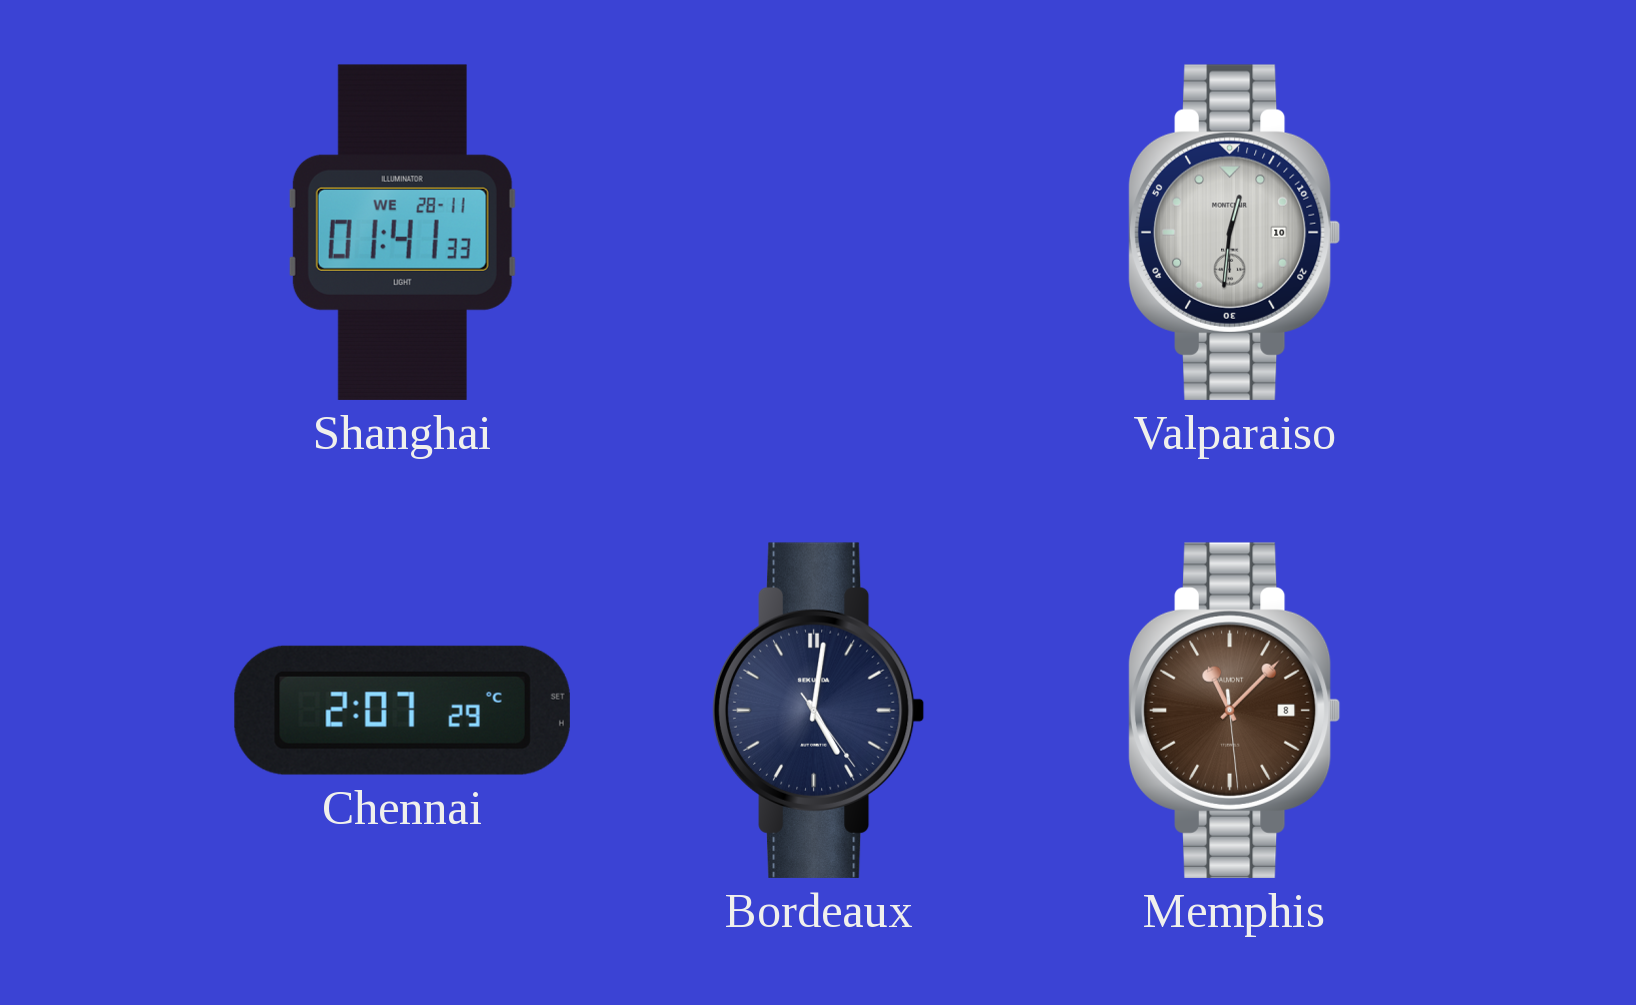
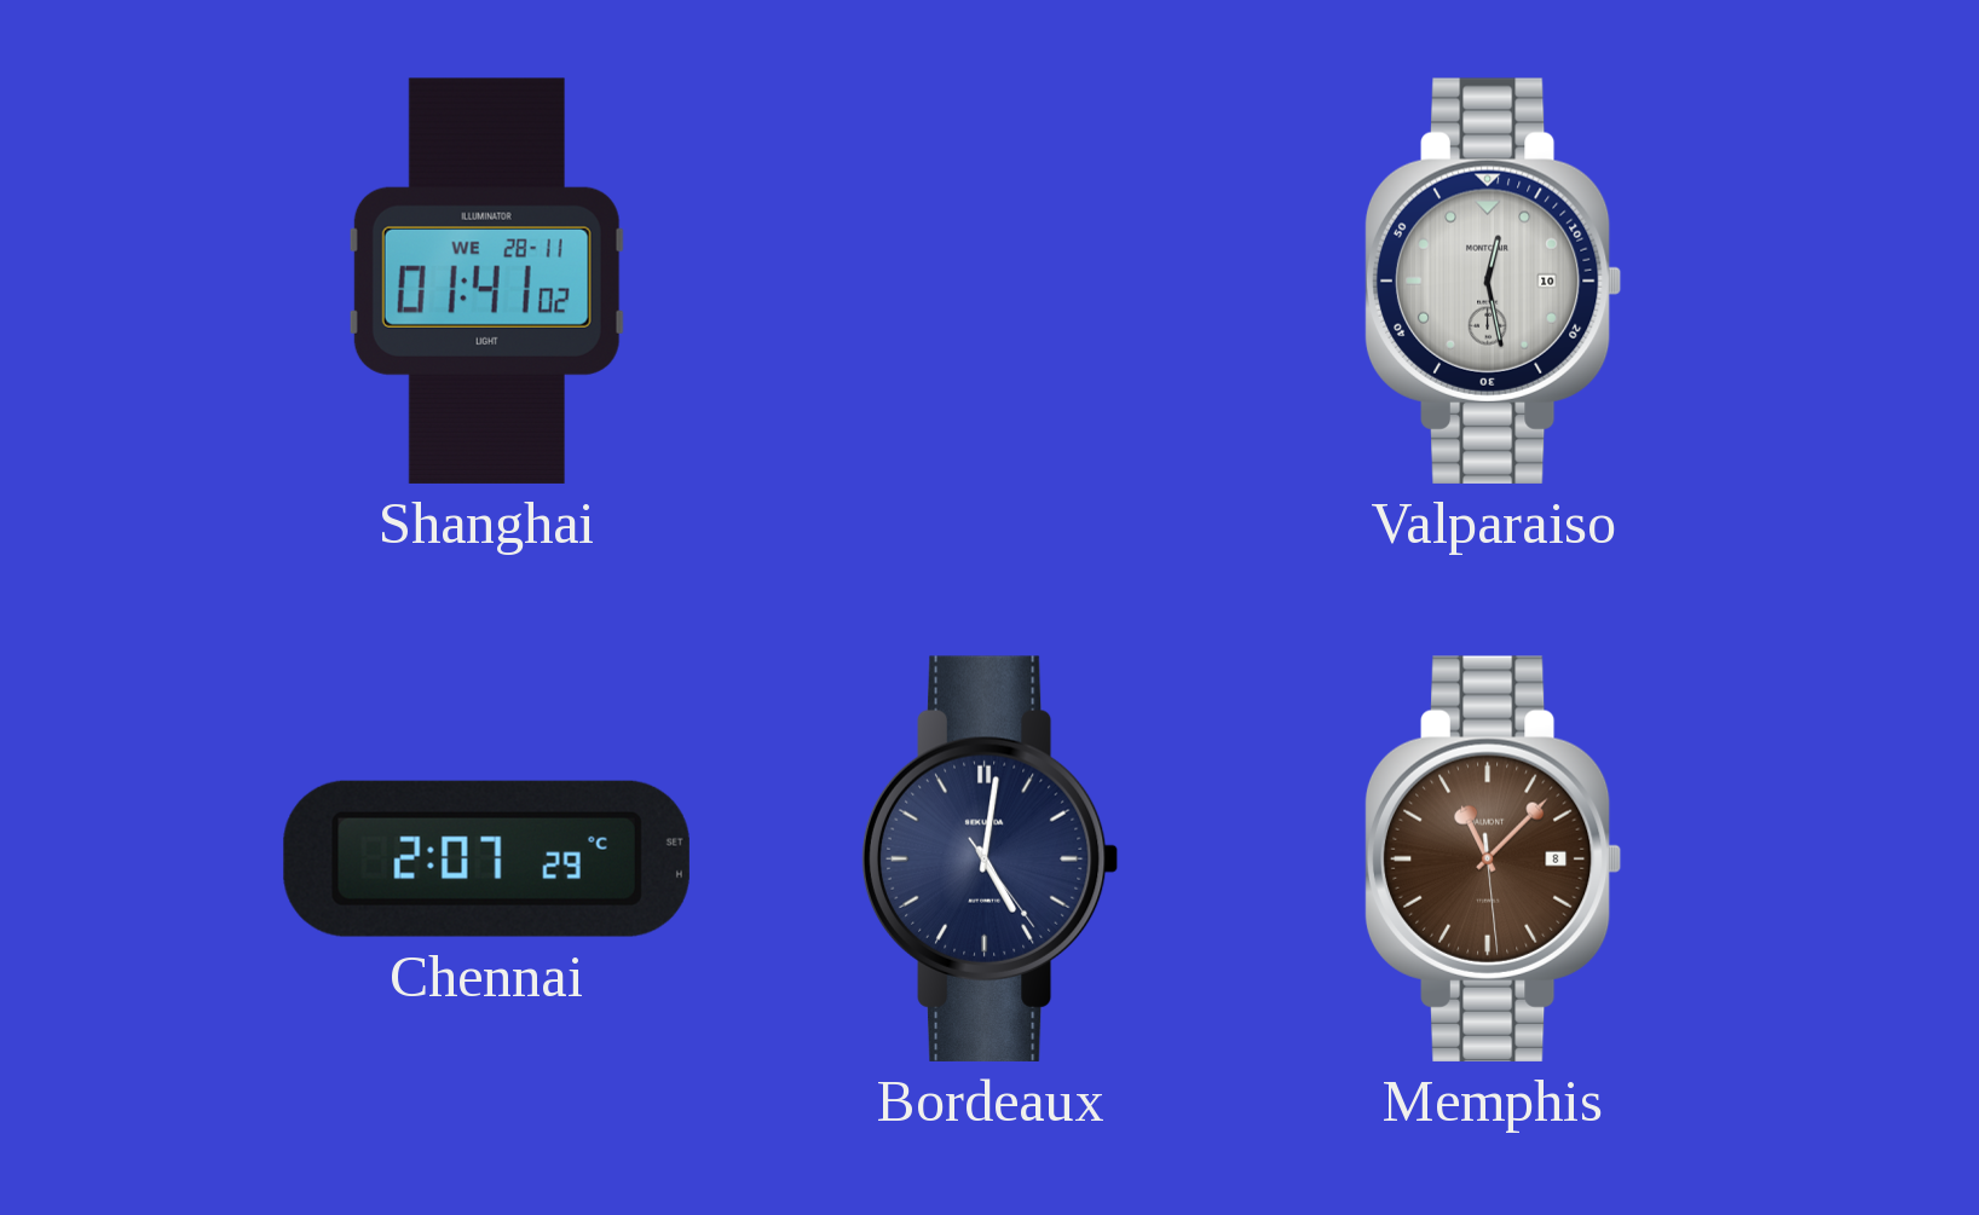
Shanghai: 01:41:33 -> 01:41:02
Valparaiso: 12:31 -> 12:28
